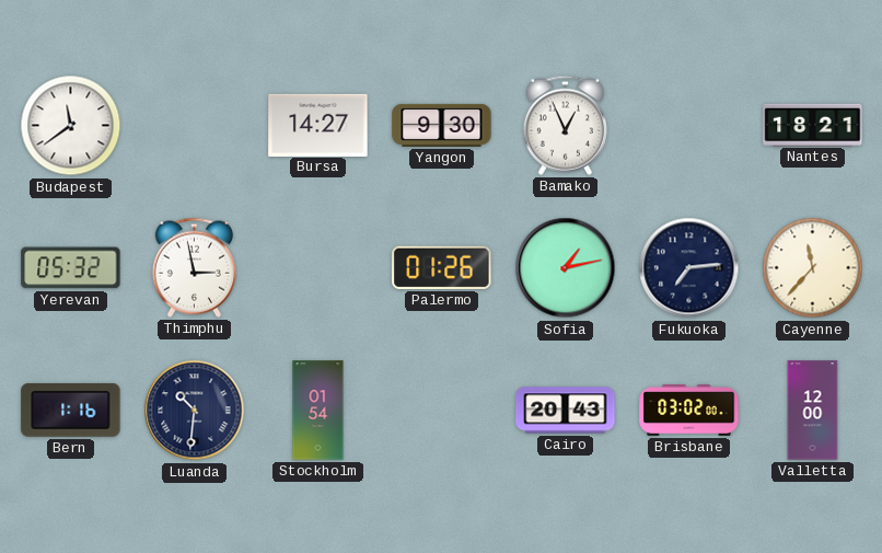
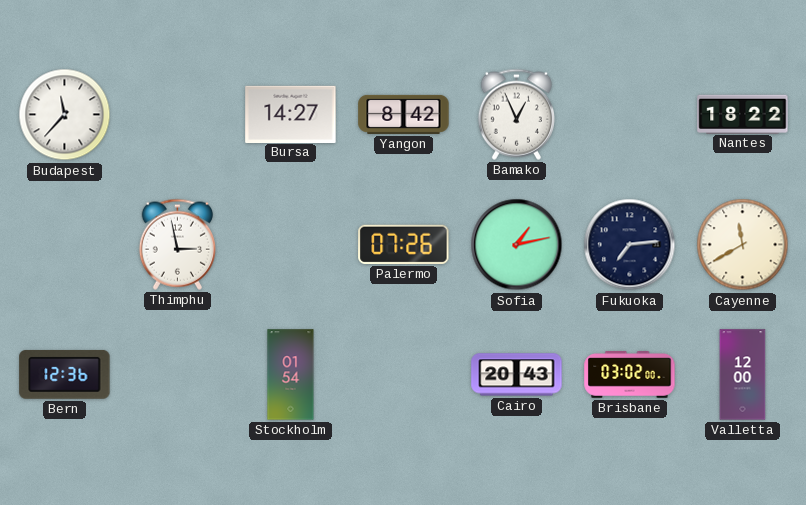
Budapest: 11:39 -> 11:37
Yangon: 9:30 -> 8:42
Nantes: 18:21 -> 18:22
Yerevan: 05:32 -> none
Palermo: 01:26 -> 07:26
Cayenne: 11:37 -> 11:40
Bern: 1:16 -> 12:36
Luanda: 10:31 -> none
